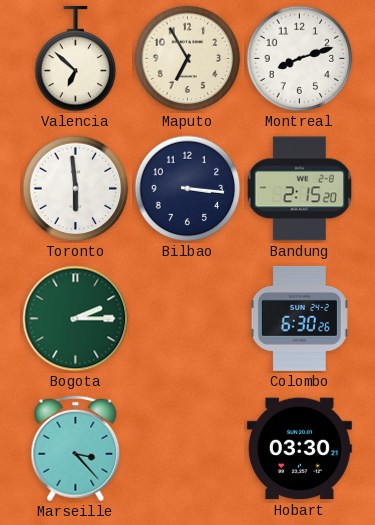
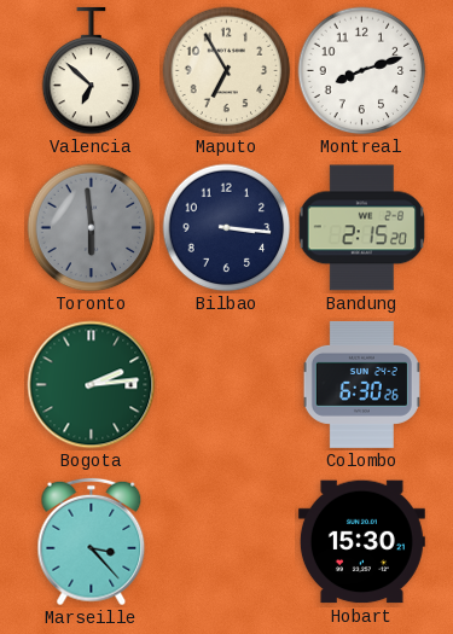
Toronto dial: white -> grey
Bogota: 2:15 -> 2:14
Hobart: 03:30 -> 15:30
